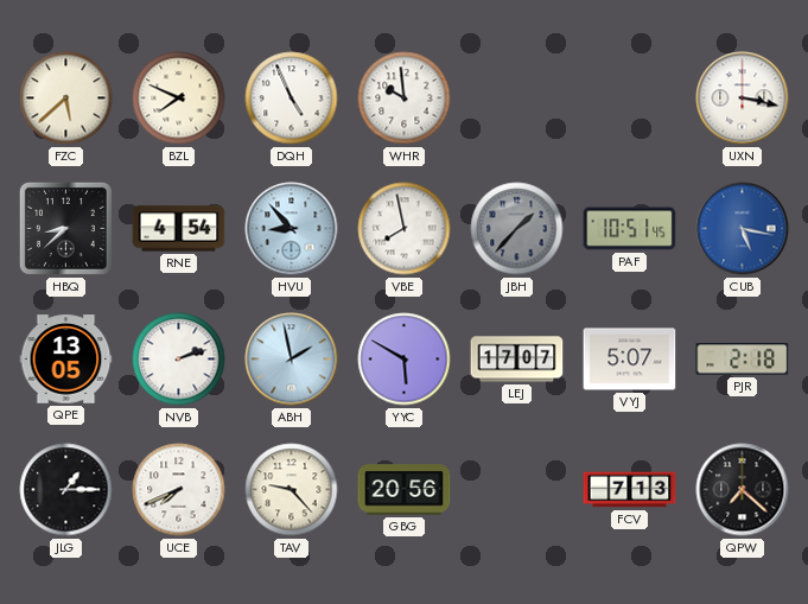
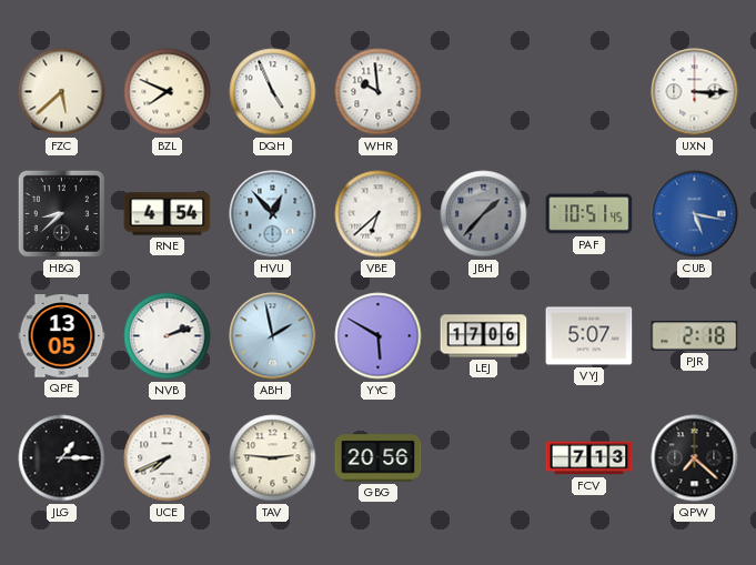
UXN: 3:17 -> 3:15
HVU: 8:53 -> 12:53
VBE: 7:58 -> 6:38
LEJ: 17:07 -> 17:06
TAV: 9:23 -> 2:46
